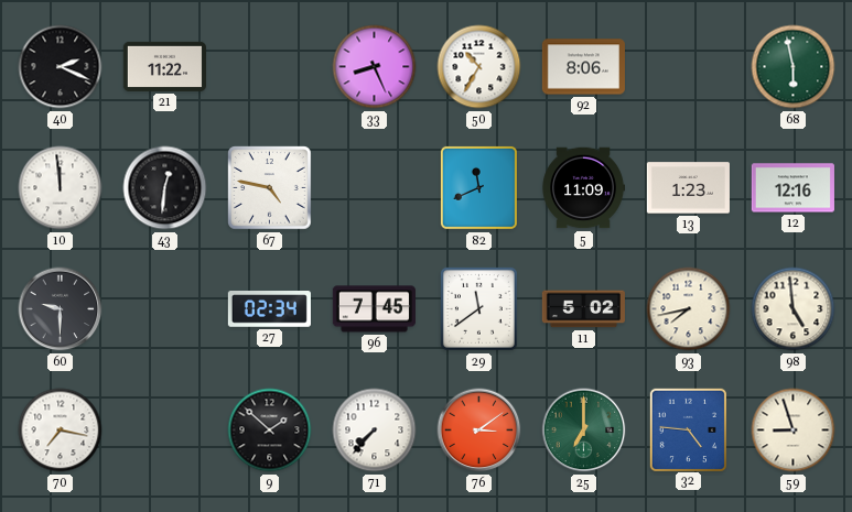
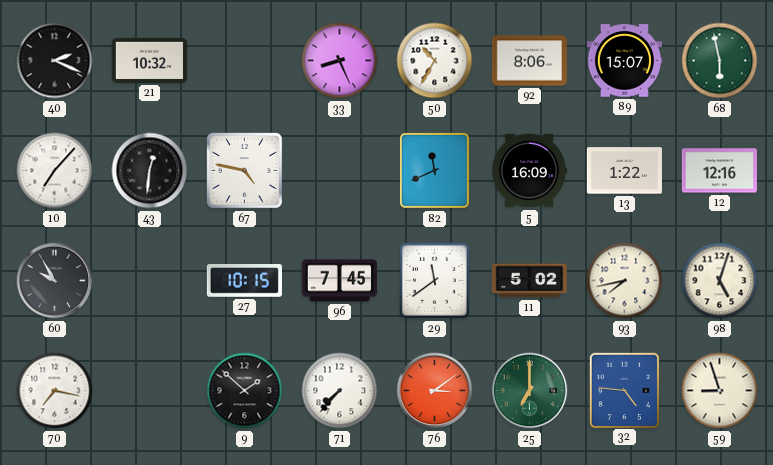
21: 11:22 -> 10:32
89: none -> 15:07
10: 11:59 -> 7:07
5: 11:09 -> 16:09
13: 1:23 -> 1:22
60: 9:30 -> 9:55
27: 02:34 -> 10:15
98: 4:59 -> 5:03
